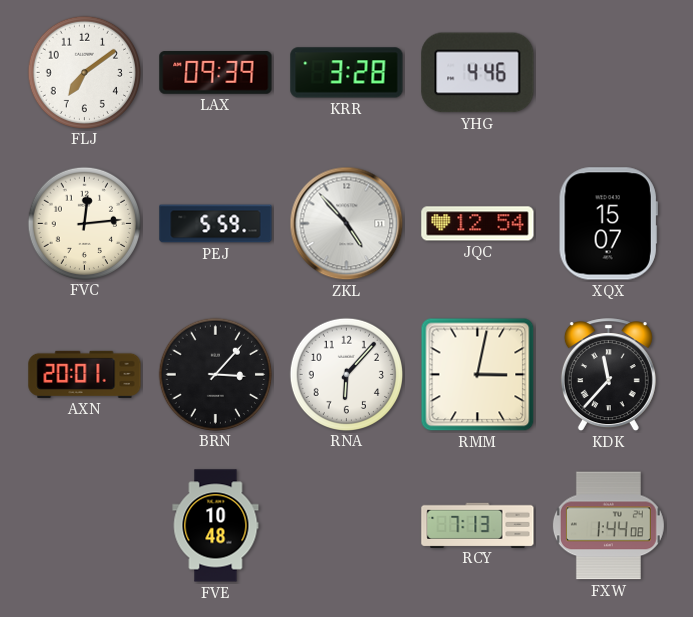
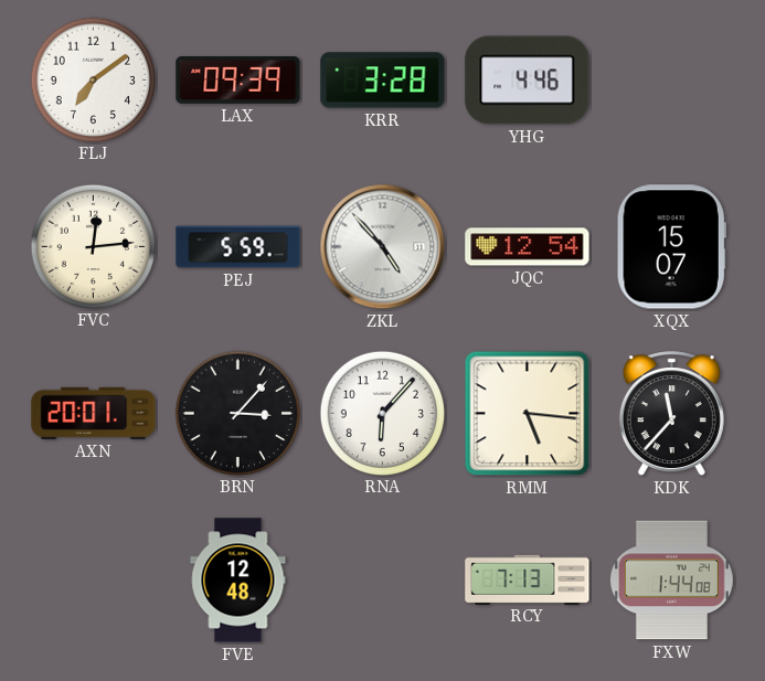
RMM: 3:02 -> 5:16
FVE: 10:48 -> 12:48
